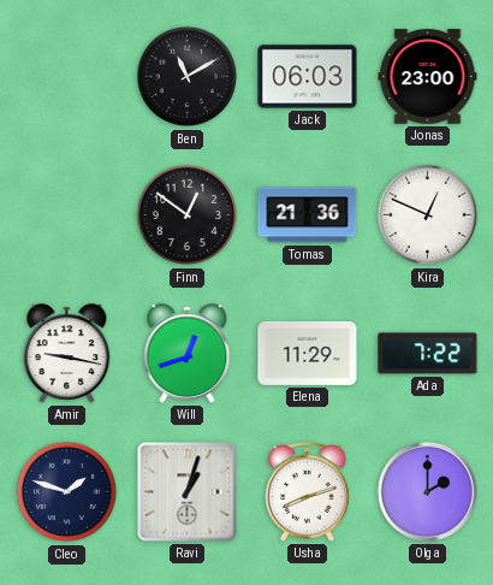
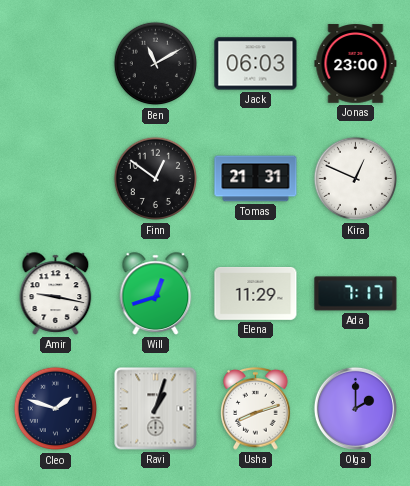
Tomas: 21:36 -> 21:31
Ada: 7:22 -> 7:17
